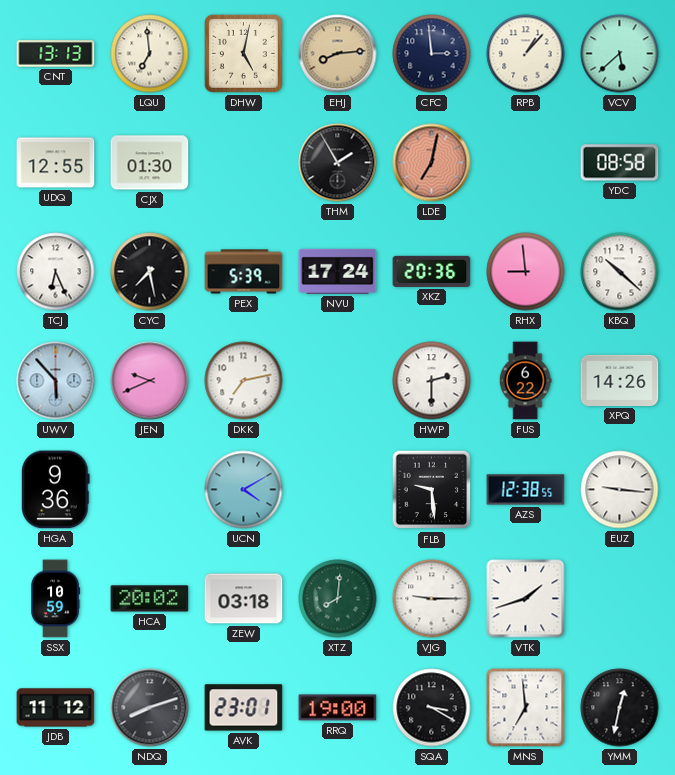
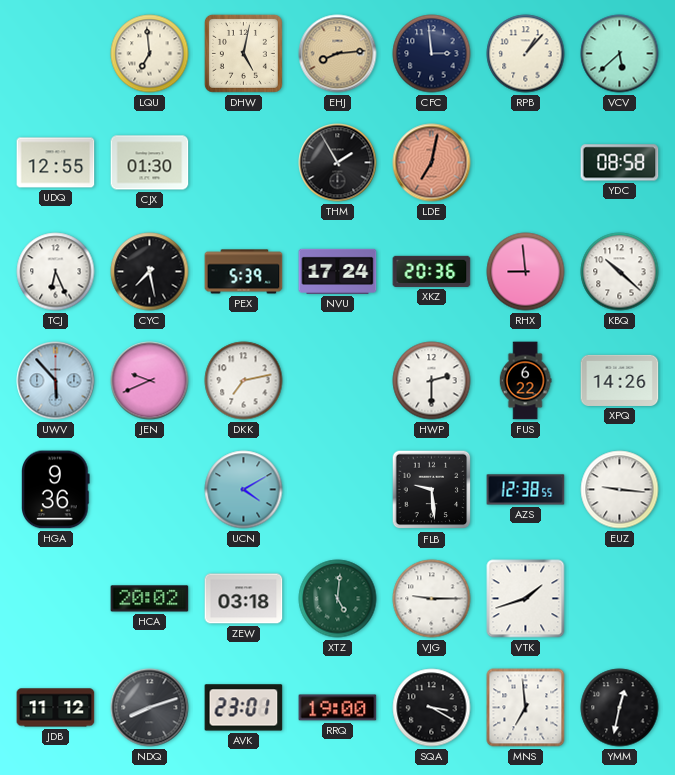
CNT: 13:13 -> none
SSX: 10:59 -> none
XTZ: 8:01 -> 5:01
